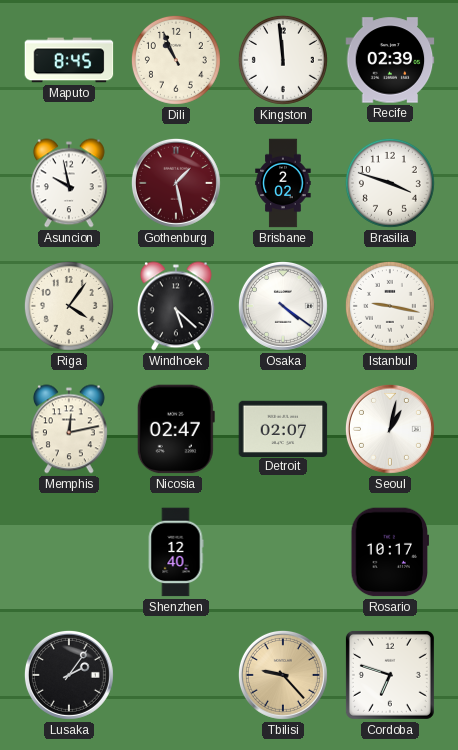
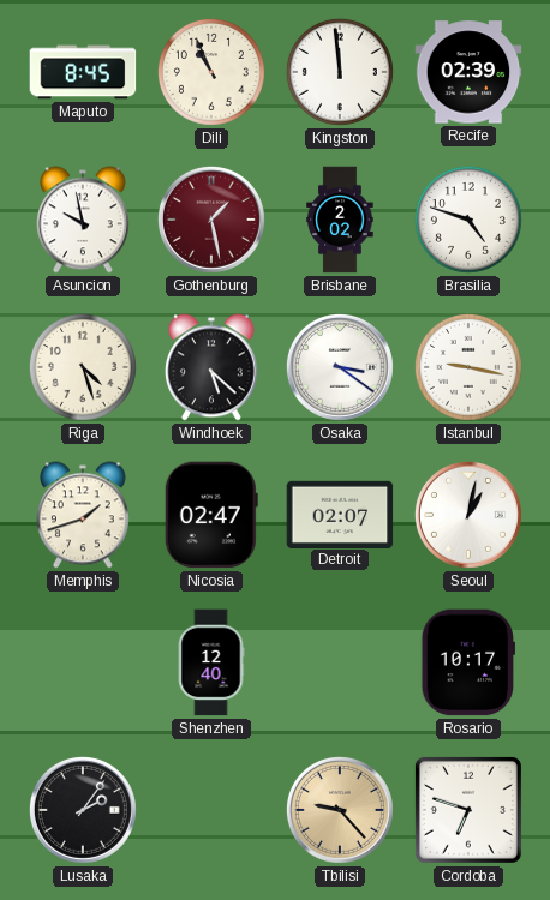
Brasilia: 3:48 -> 4:48
Riga: 4:06 -> 4:27
Osaka: 4:21 -> 3:21
Memphis: 12:13 -> 1:42
